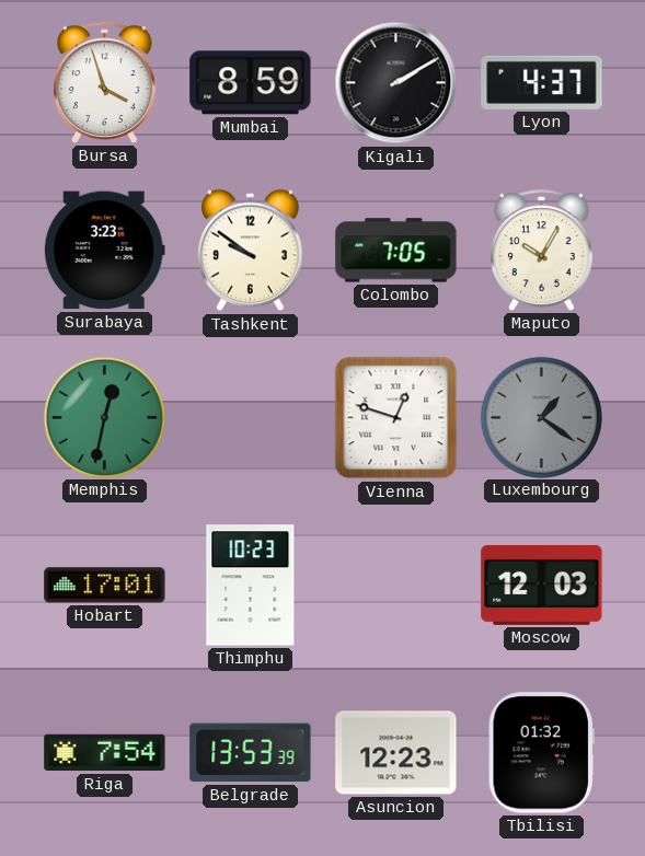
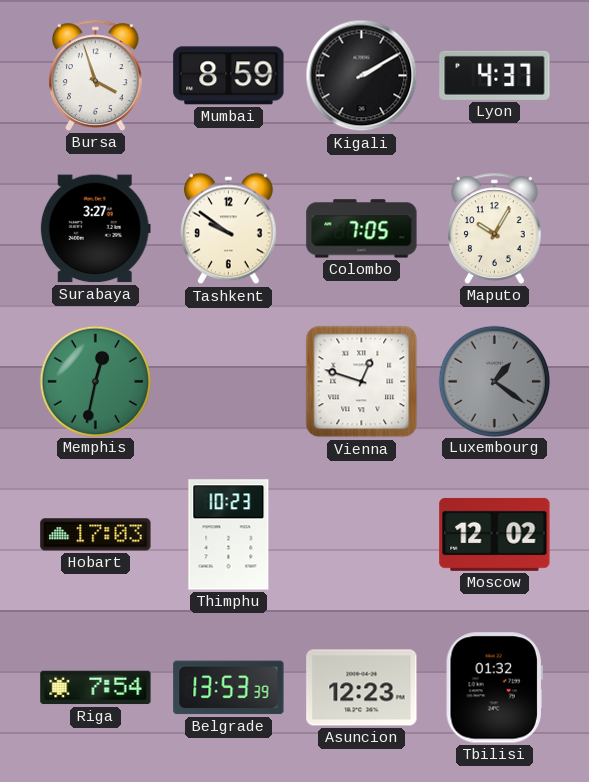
Surabaya: 3:23 -> 3:27
Hobart: 17:01 -> 17:03
Moscow: 12:03 -> 12:02
